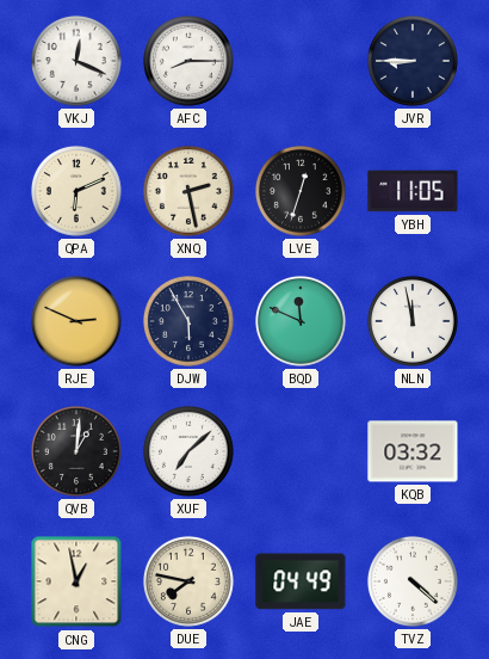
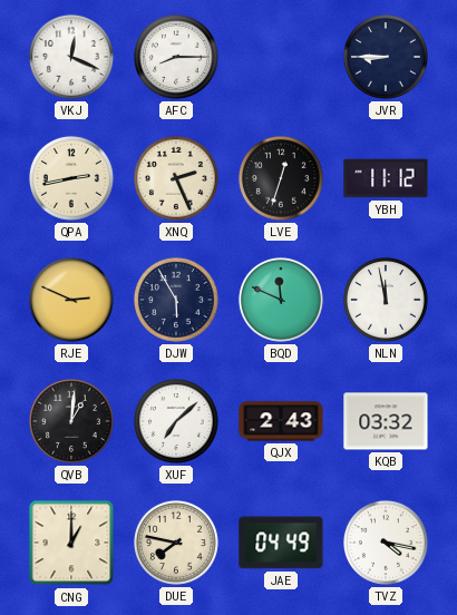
QPA: 6:11 -> 2:43
XNQ: 2:28 -> 2:26
YBH: 11:05 -> 11:12
QJX: none -> 2:43
CNG: 12:58 -> 1:00
TVZ: 4:22 -> 4:17
